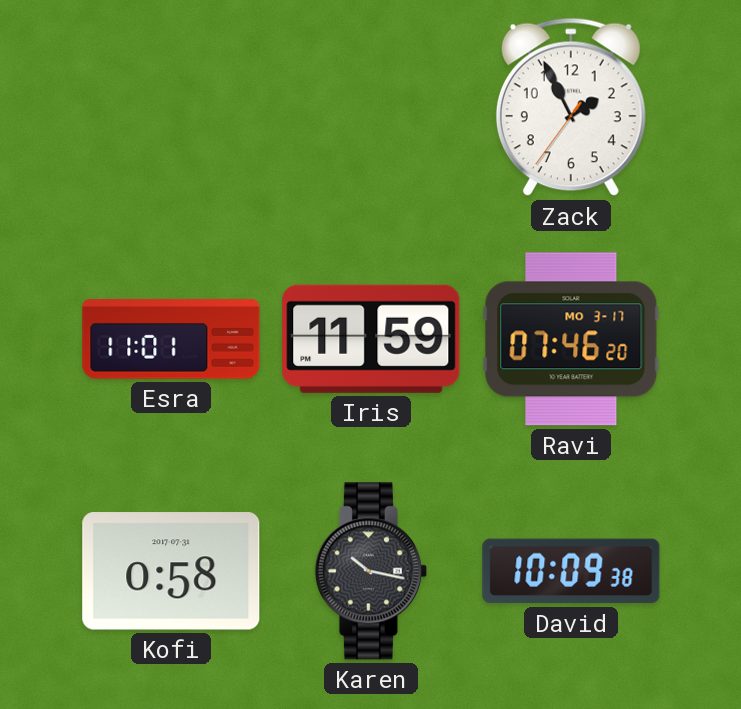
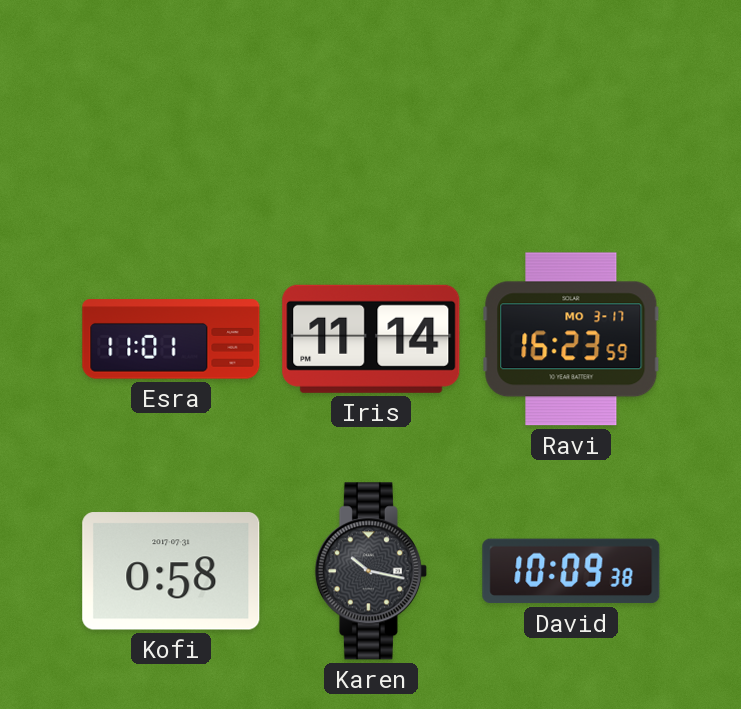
Zack: 1:55 -> none
Iris: 11:59 -> 11:14
Ravi: 07:46 -> 16:23
